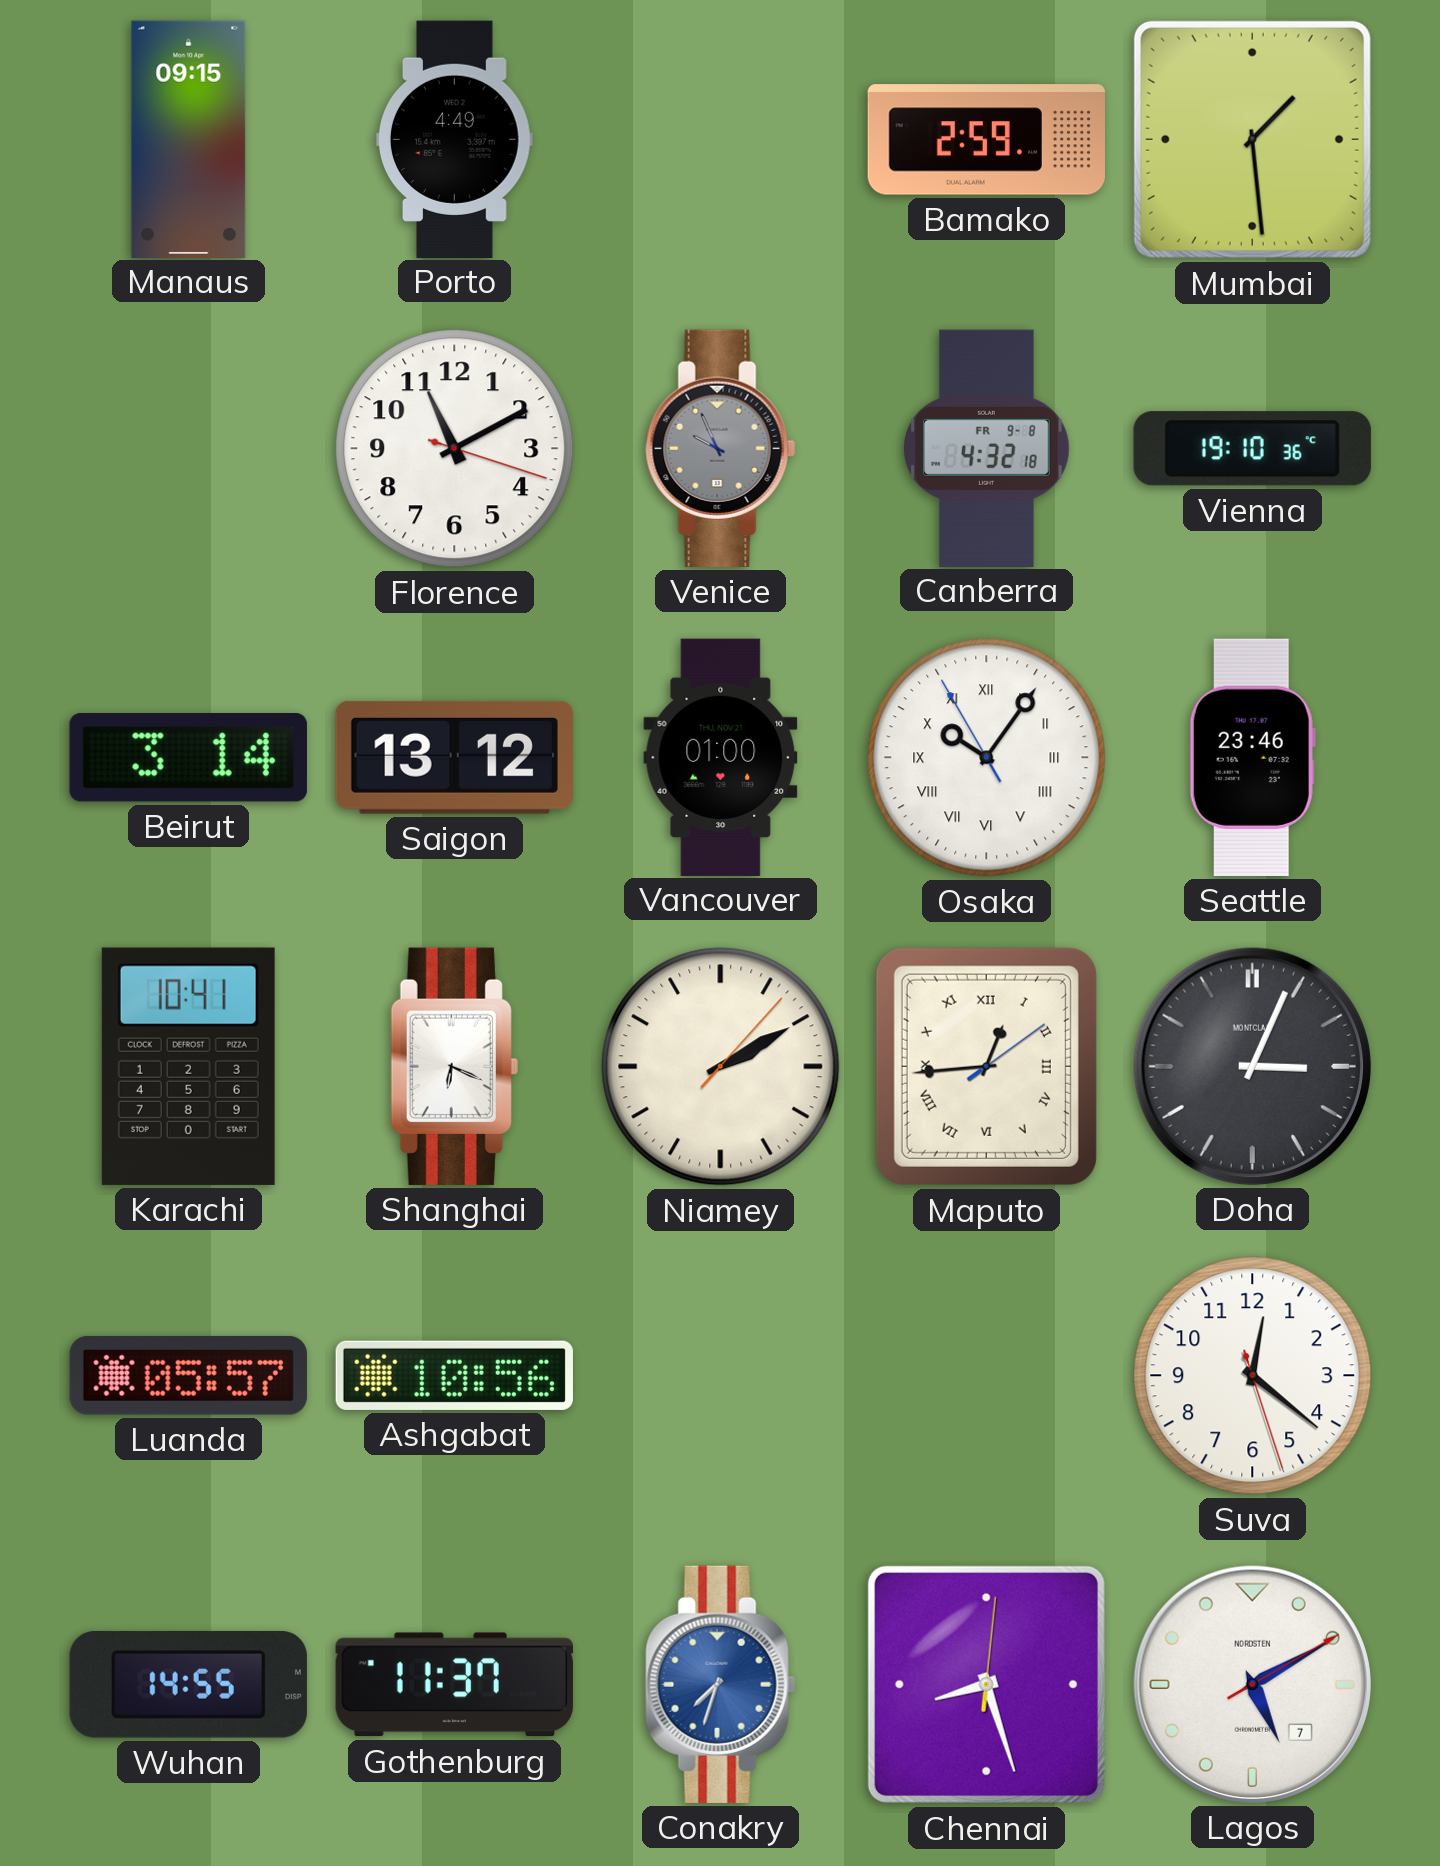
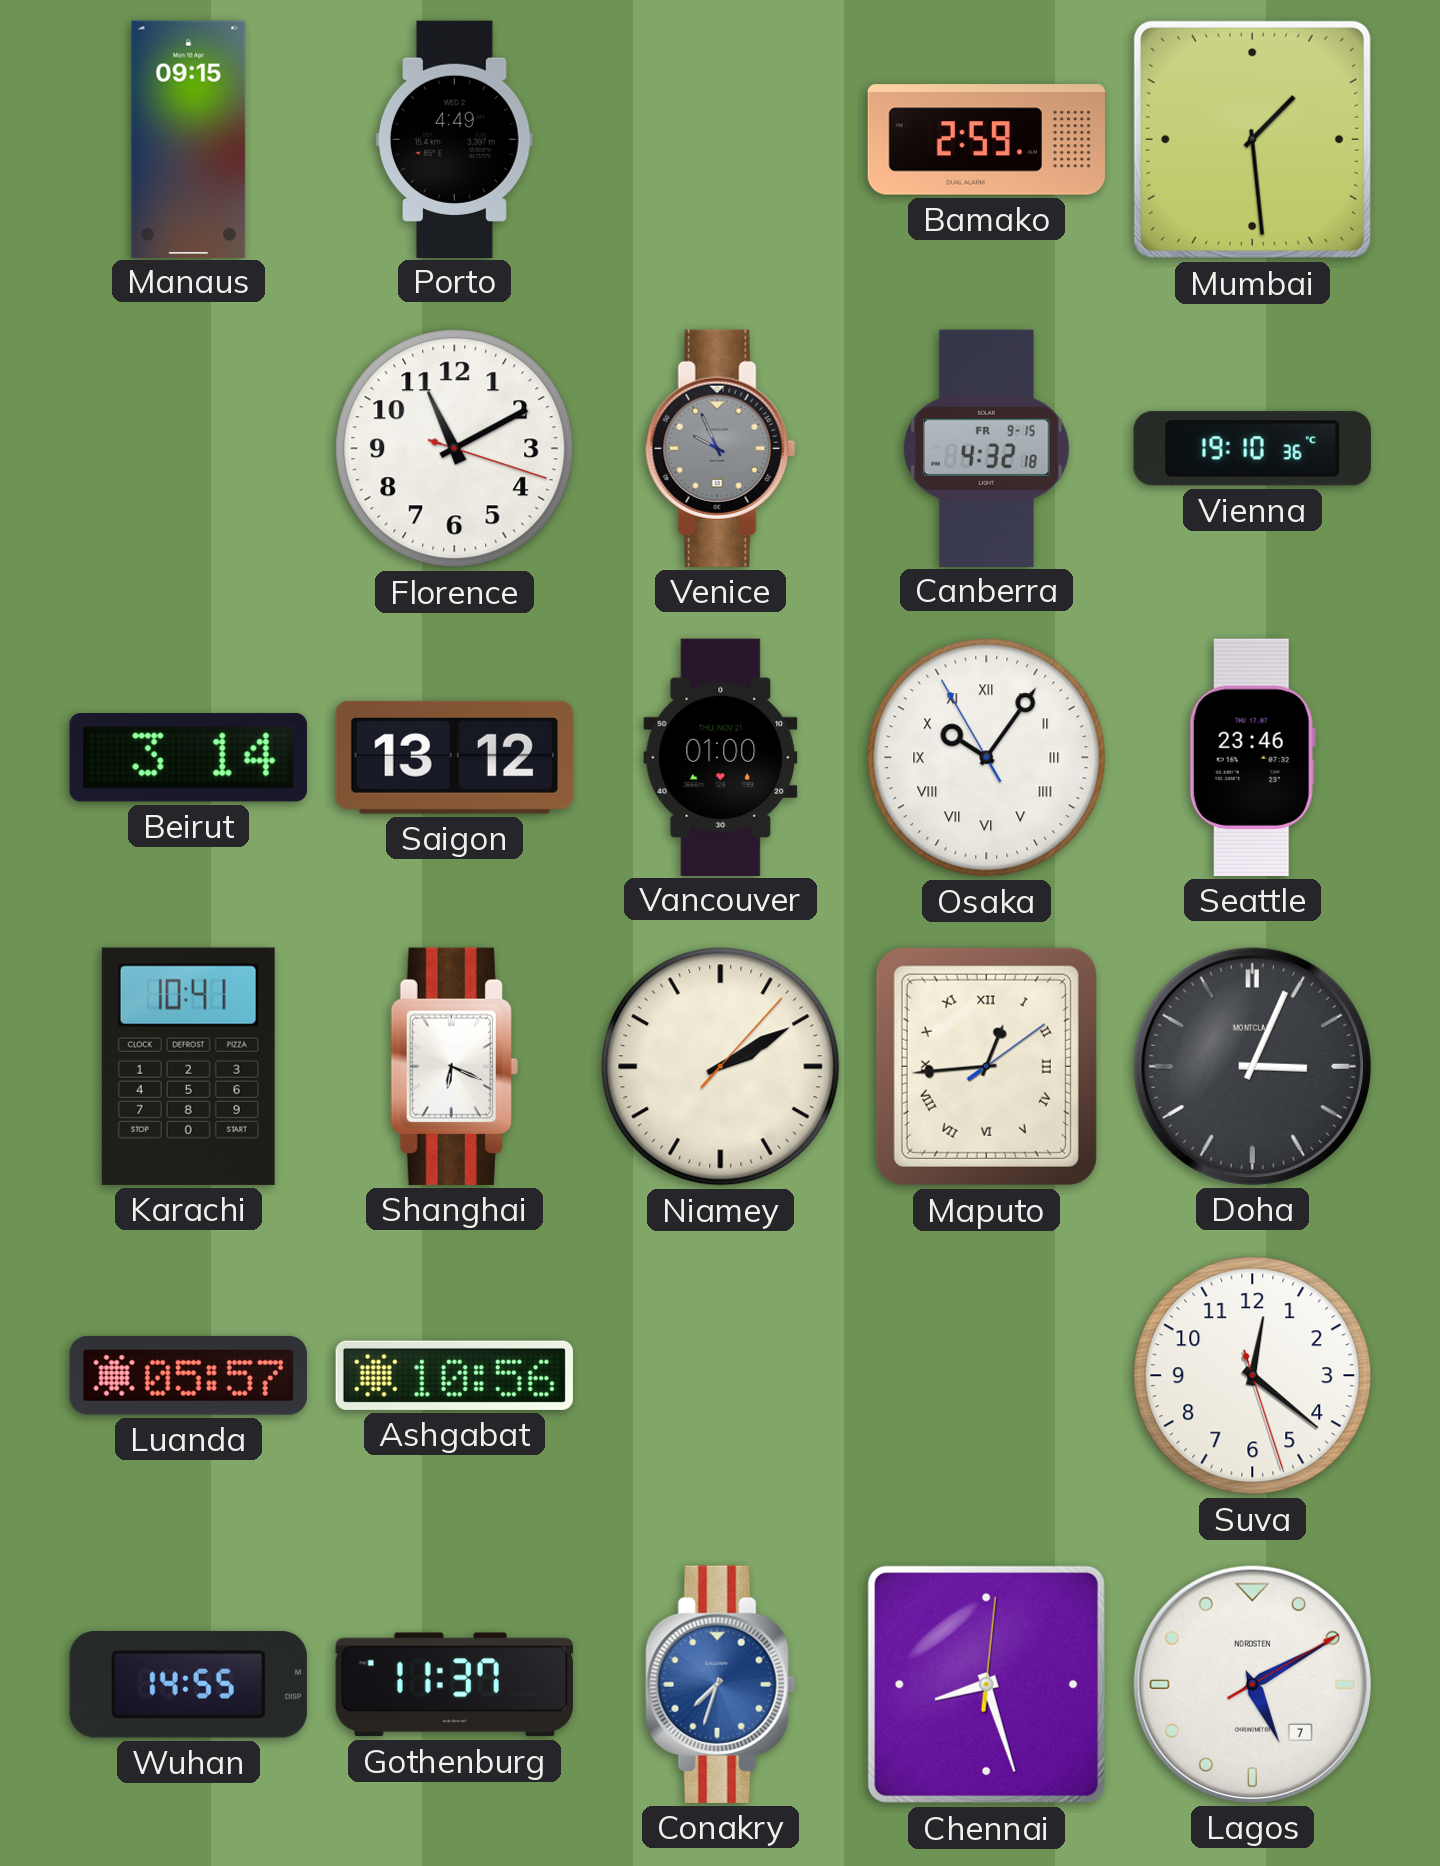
Canberra date: FR 9-8 -> FR 9-15
